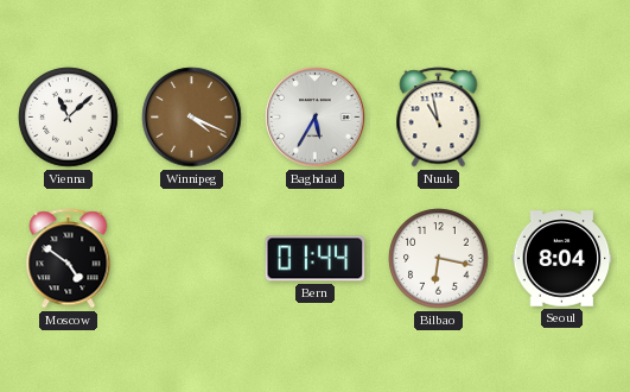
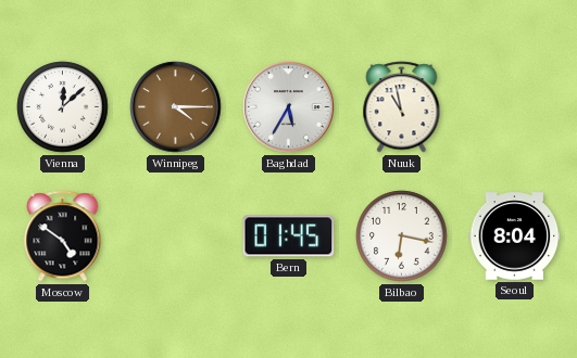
Vienna: 11:08 -> 12:08
Winnipeg: 4:19 -> 4:15
Bern: 01:44 -> 01:45
